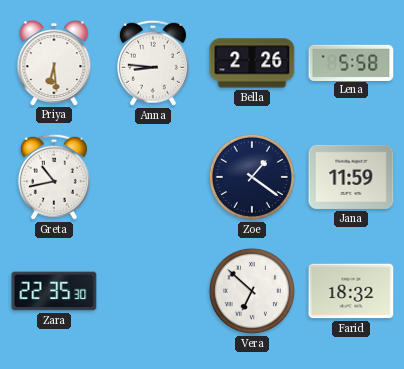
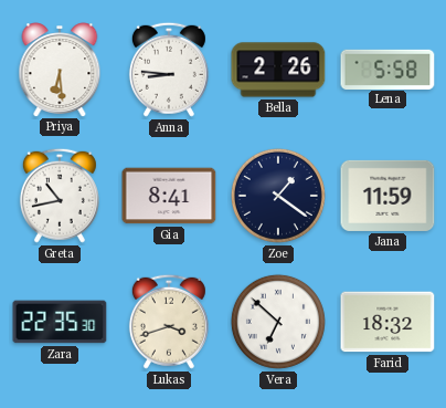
Gia: none -> 8:41
Lukas: none -> 3:42
